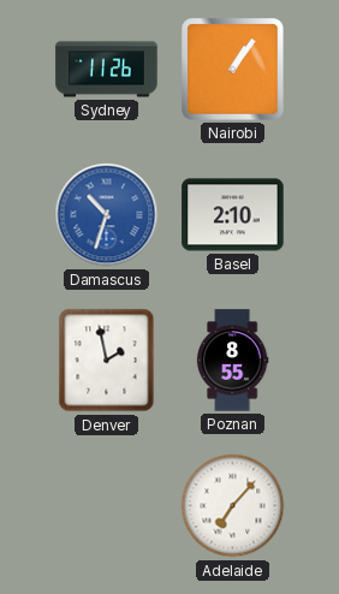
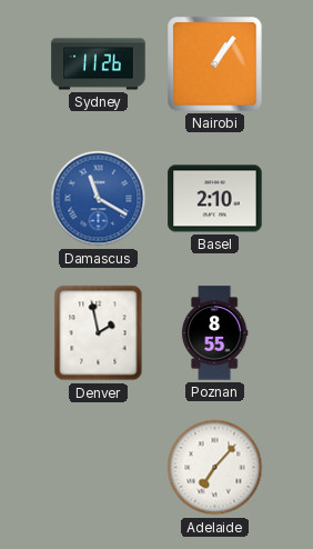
Damascus: 10:33 -> 11:20
